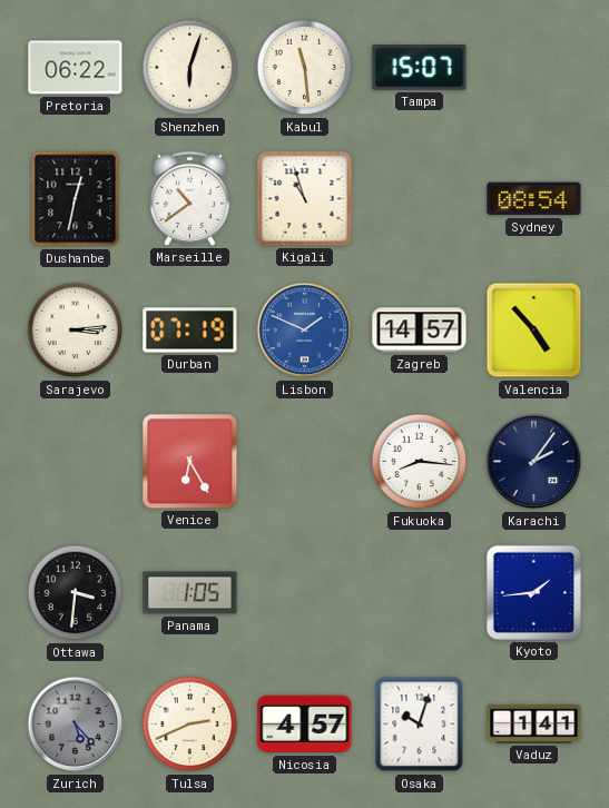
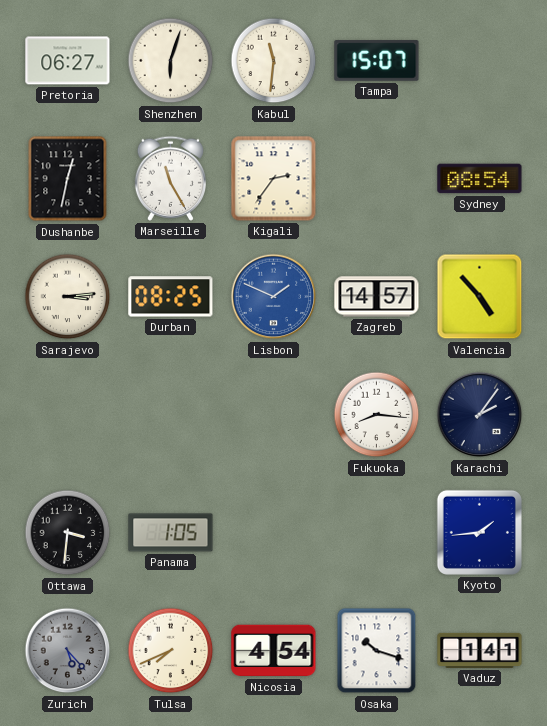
Pretoria: 06:22 -> 06:27
Kabul: 11:29 -> 11:31
Marseille: 10:39 -> 11:25
Kigali: 10:57 -> 2:36
Durban: 07:19 -> 08:25
Venice: 6:25 -> none
Tulsa: 2:41 -> 7:41
Nicosia: 4:57 -> 4:54
Osaka: 10:03 -> 10:18
